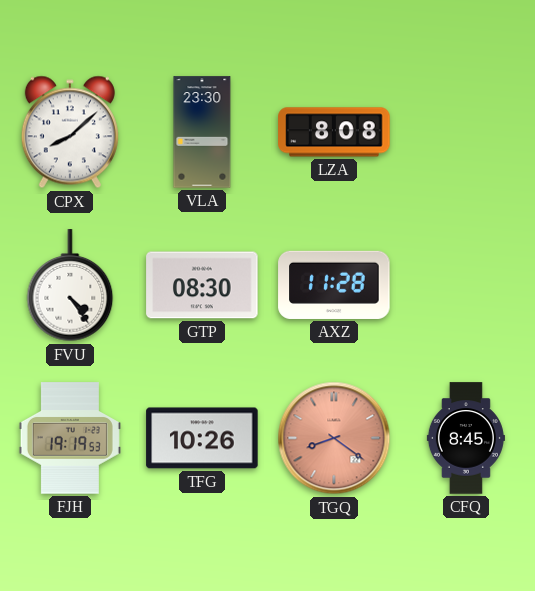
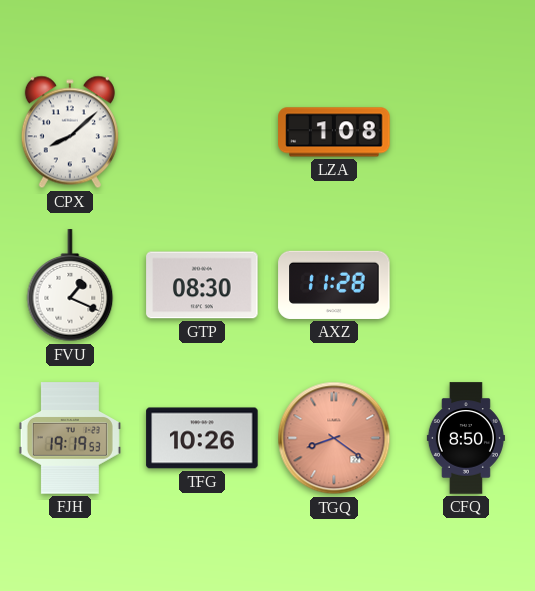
VLA: 23:30 -> none
LZA: 8:08 -> 1:08
FVU: 4:24 -> 1:19
CFQ: 8:45 -> 8:50
